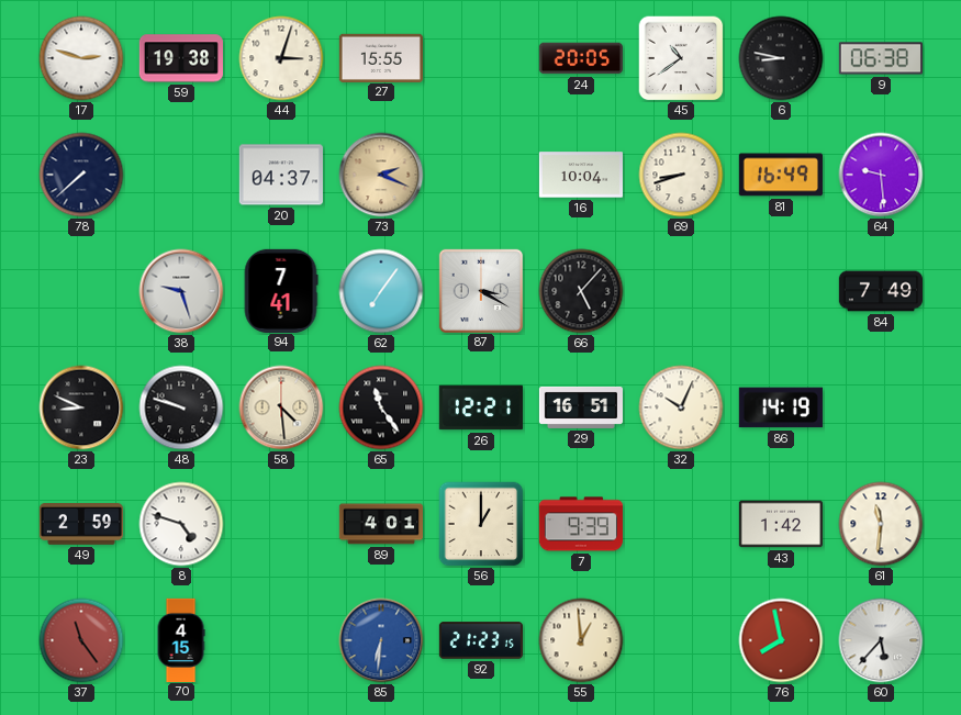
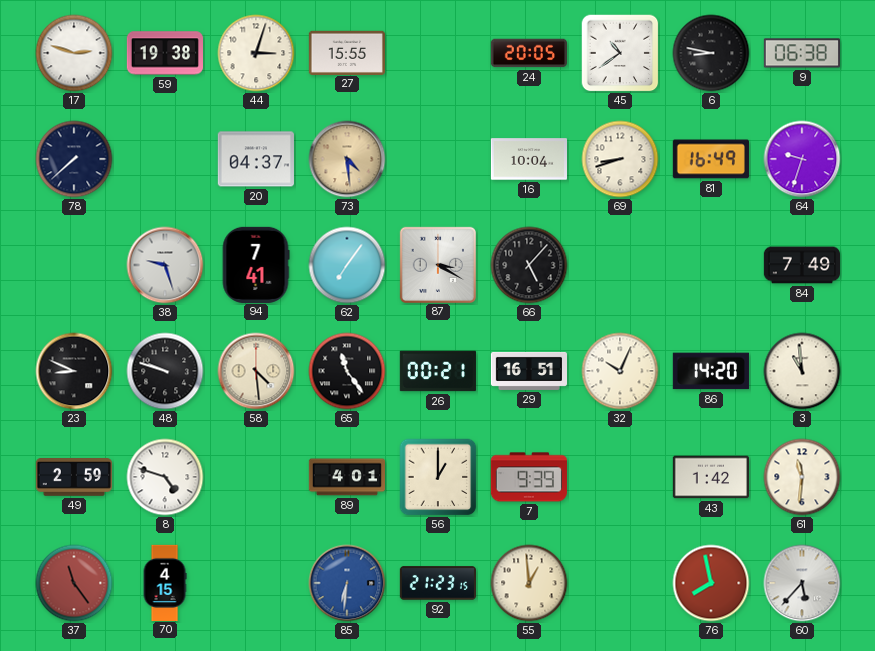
73: 2:19 -> 4:29
64: 9:29 -> 9:33
26: 12:21 -> 00:21
86: 14:19 -> 14:20
3: none -> 10:59
